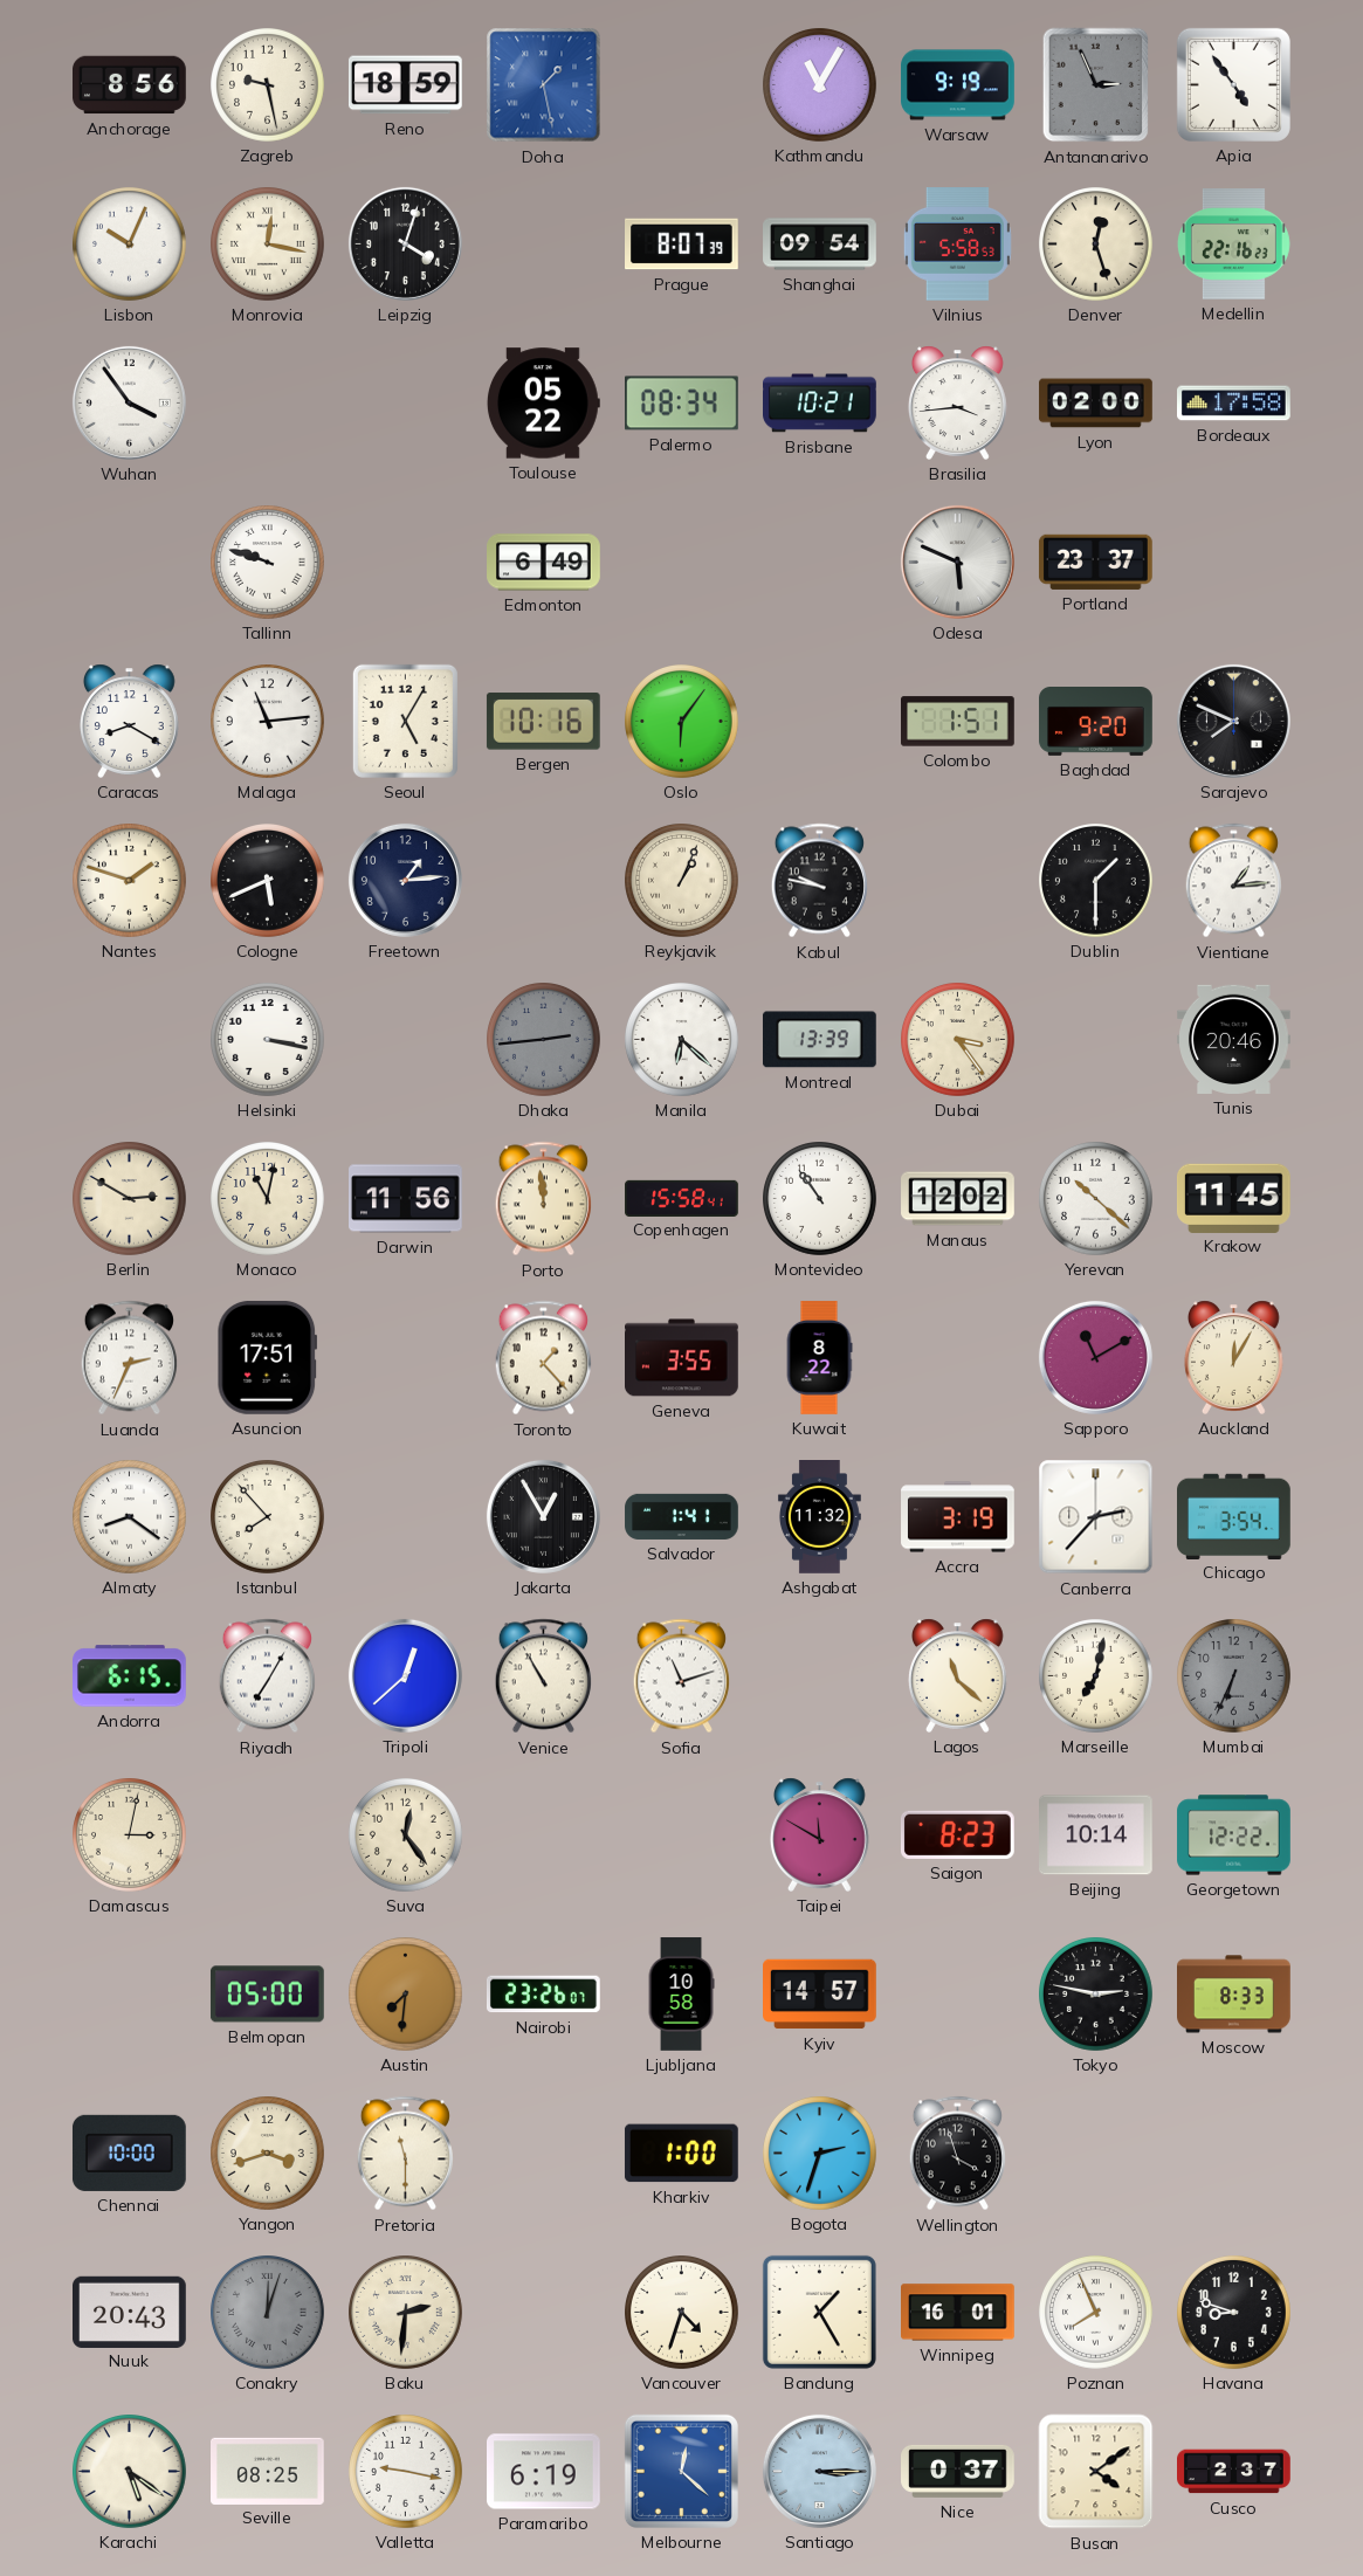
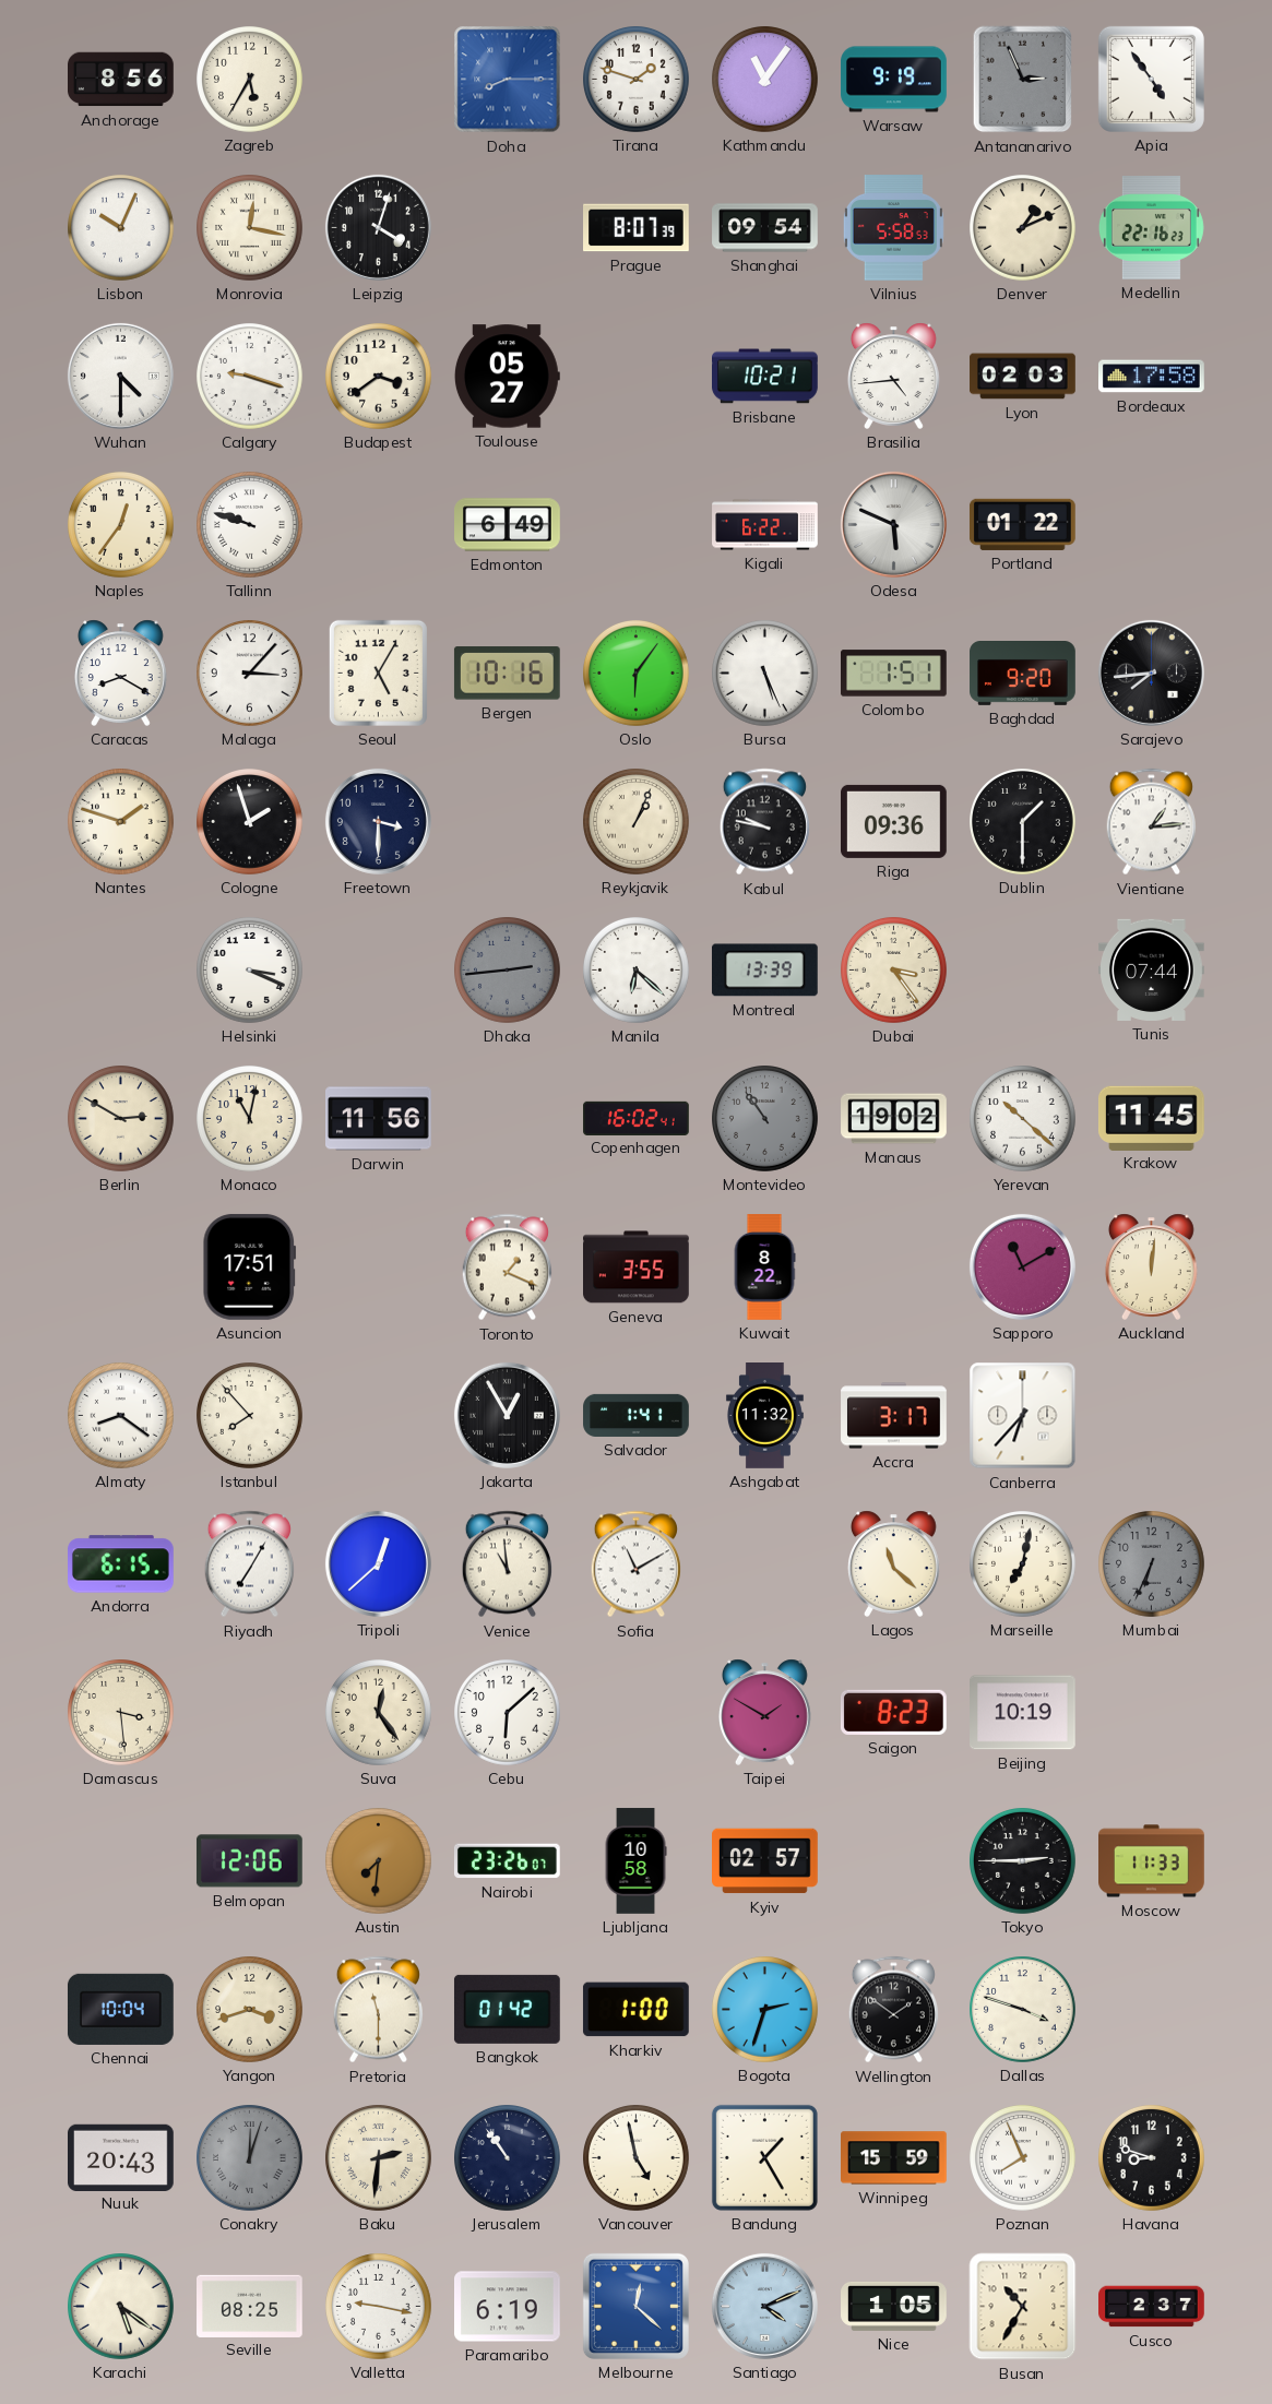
Zagreb: 9:28 -> 5:35
Reno: 18:59 -> none
Doha: 1:28 -> 8:15
Tirana: none -> 1:48
Kathmandu: 11:05 -> 11:06
Denver: 12:27 -> 1:11
Wuhan: 3:54 -> 4:30
Calgary: none -> 9:18
Budapest: none -> 3:39
Toulouse: 05:22 -> 05:27
Palermo: 08:34 -> none
Brasilia: 3:44 -> 4:44
Lyon: 02:00 -> 02:03
Naples: none -> 12:36
Kigali: none -> 6:22
Portland: 23:37 -> 01:22
Malaga: 11:14 -> 3:07
Bursa: none -> 5:26
Sarajevo: 7:49 -> 7:44
Cologne: 5:41 -> 1:57
Freetown: 1:14 -> 3:30
Riga: none -> 09:36
Helsinki: 3:17 -> 3:19
Tunis: 20:46 -> 07:44
Porto: 11:59 -> none
Copenhagen: 15:58 -> 16:02
Montevideo dial: white -> grey
Manaus: 12:02 -> 19:02
Luanda: 2:34 -> none
Toronto: 1:23 -> 1:19
Auckland: 12:05 -> 12:01
Accra: 3:19 -> 3:17
Canberra: 2:37 -> 6:37
Chicago: 3:54 -> none
Venice: 10:55 -> 10:59
Sofia: 11:12 -> 11:10
Damascus: 3:02 -> 3:29
Cebu: none -> 6:08
Taipei: 11:50 -> 1:50
Beijing: 10:14 -> 10:19
Georgetown: 12:22 -> none
Belmopan: 05:00 -> 12:06
Kyiv: 14:57 -> 02:57
Tokyo: 2:47 -> 2:45
Moscow: 8:33 -> 11:33
Chennai: 10:00 -> 10:04
Bangkok: none -> 01:42
Wellington: 3:57 -> 1:51
Dallas: none -> 3:48
Jerusalem: none -> 10:54
Vancouver: 4:33 -> 4:58
Winnipeg: 16:01 -> 15:59
Santiago: 3:15 -> 4:11
Nice: 0:37 -> 1:05
Busan: 4:09 -> 10:35
